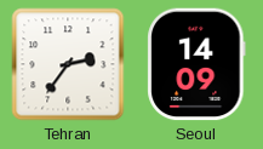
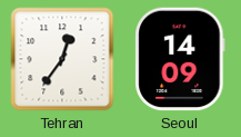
Tehran: 2:36 -> 12:36
